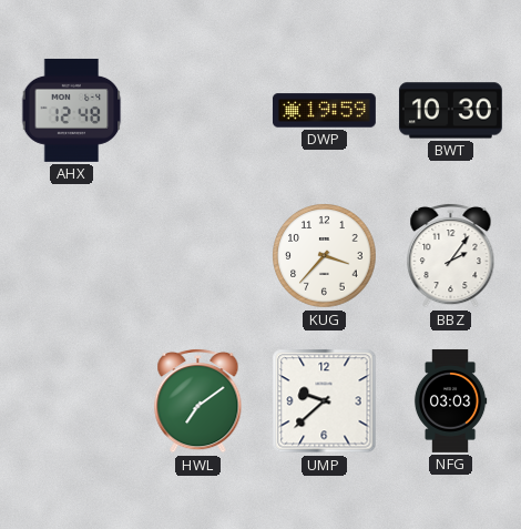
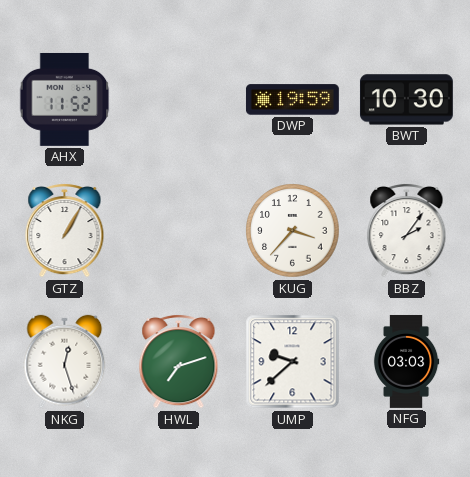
AHX: 12:48 -> 11:52
GTZ: none -> 1:05
NKG: none -> 12:27
HWL: 7:09 -> 7:12
